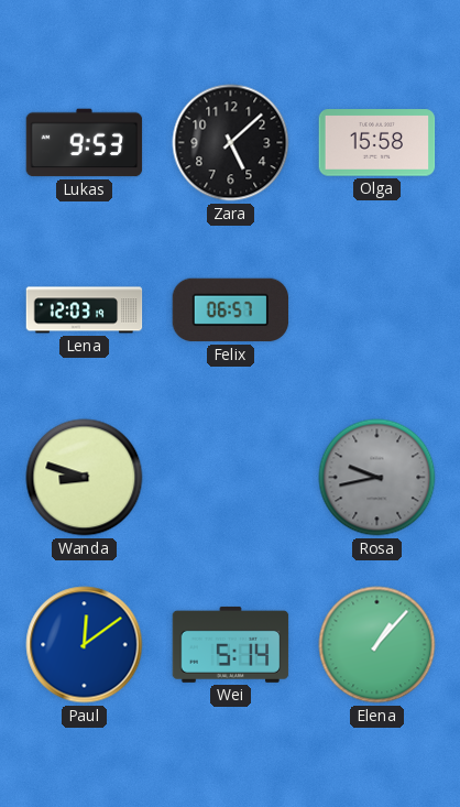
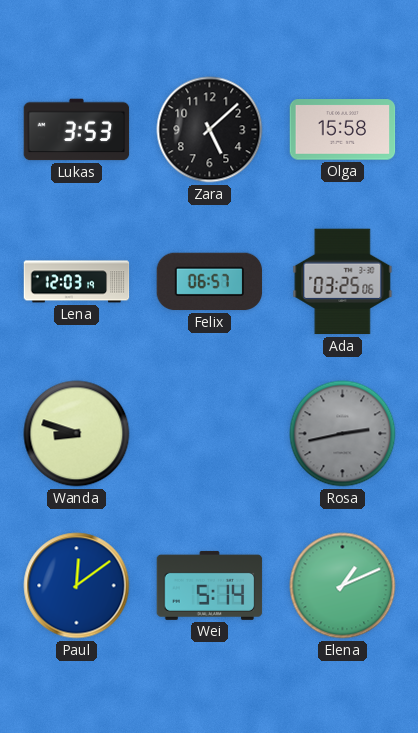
Lukas: 9:53 -> 3:53
Ada: none -> 03:25
Rosa: 9:43 -> 2:43
Elena: 1:07 -> 1:11
